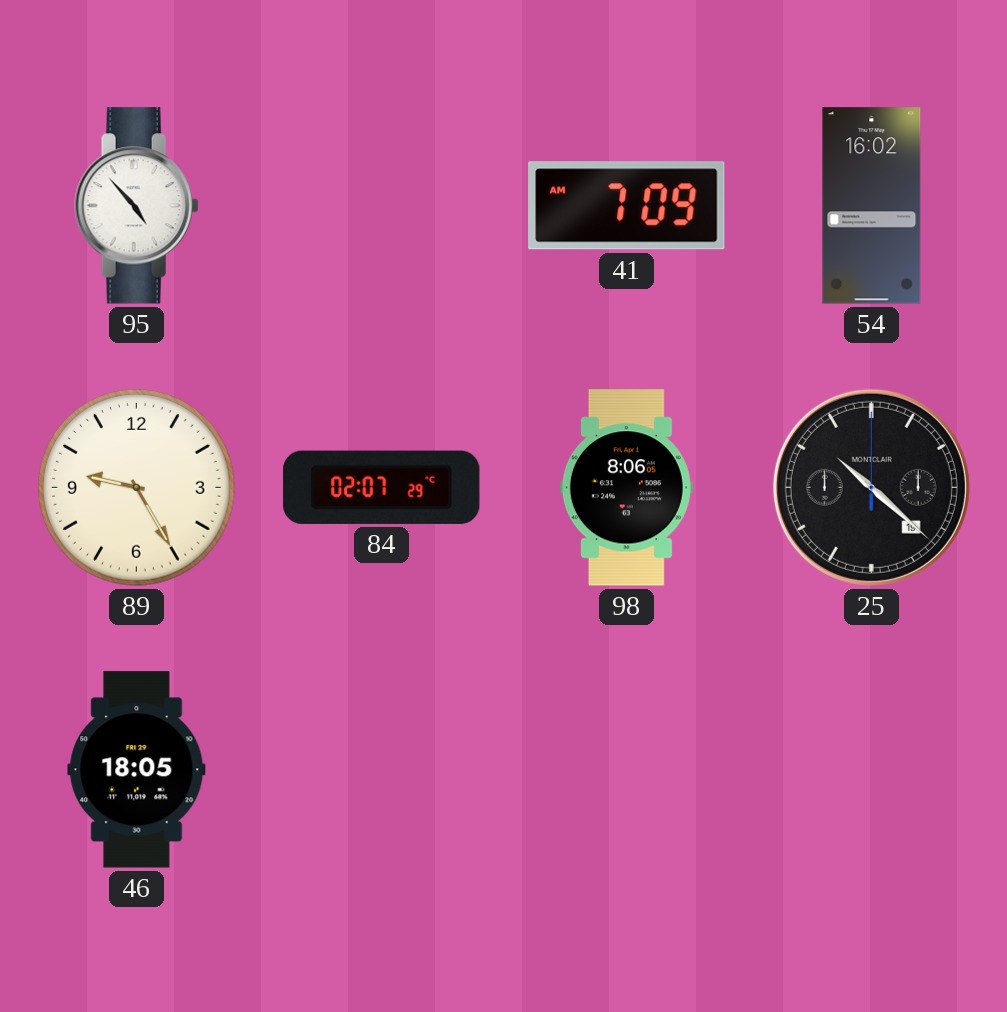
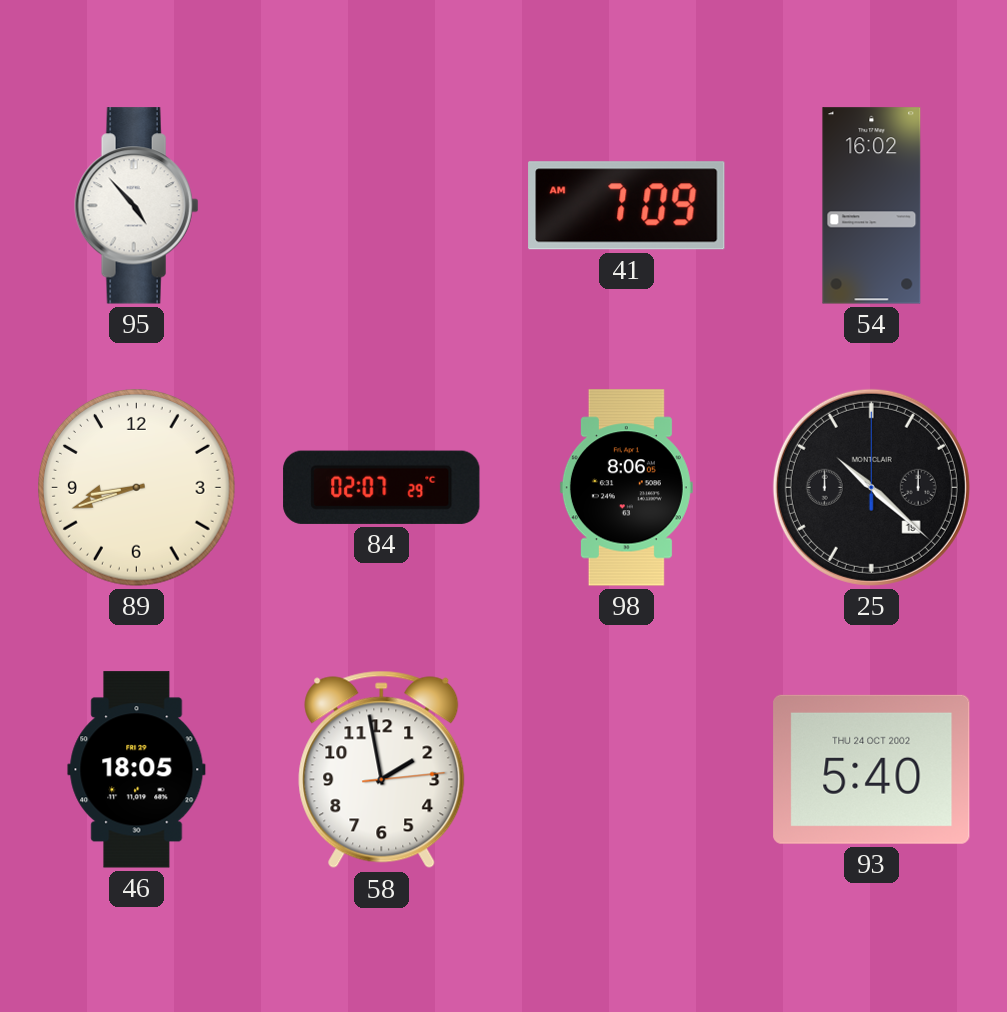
89: 9:25 -> 8:42
58: none -> 1:58
93: none -> 5:40
